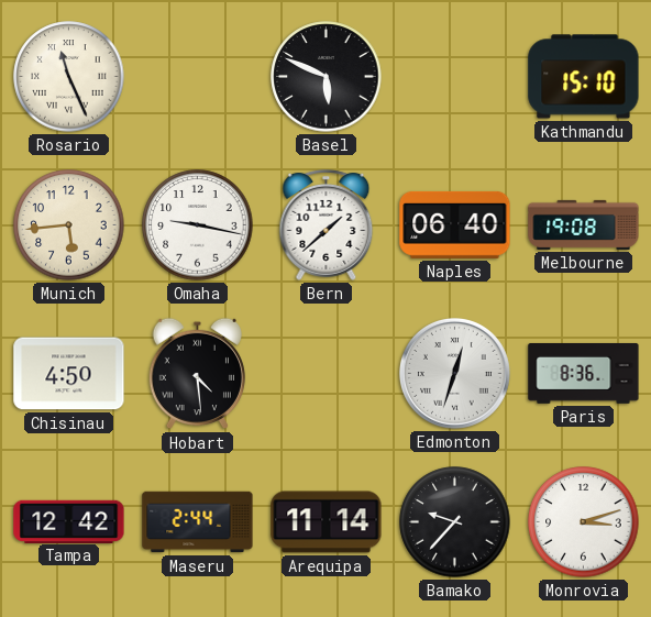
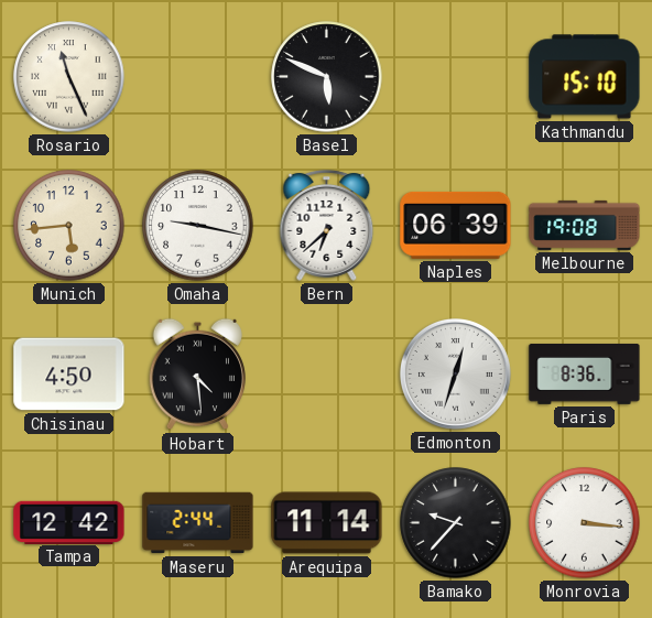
Bern: 1:38 -> 6:38
Naples: 06:40 -> 06:39
Monrovia: 3:12 -> 3:16
